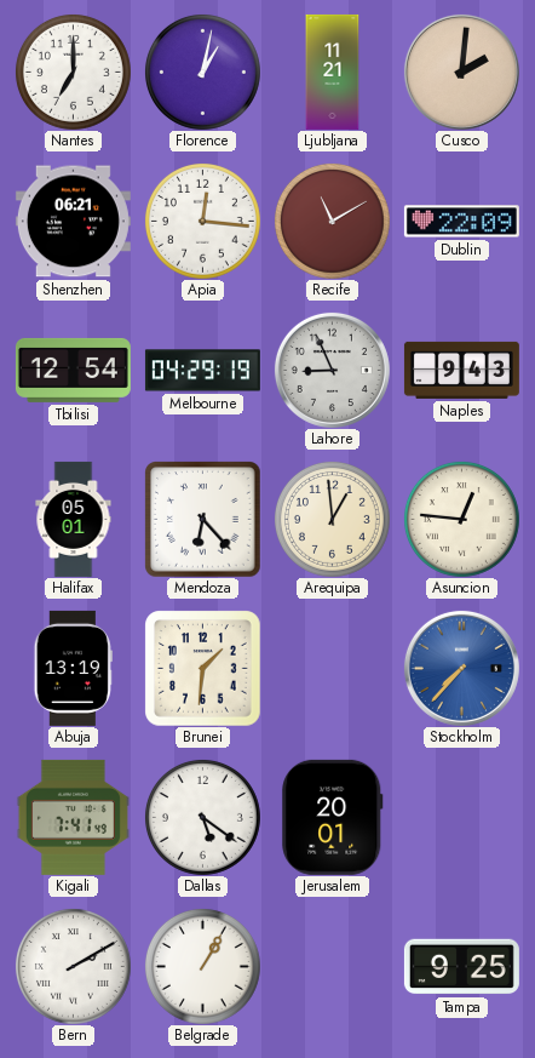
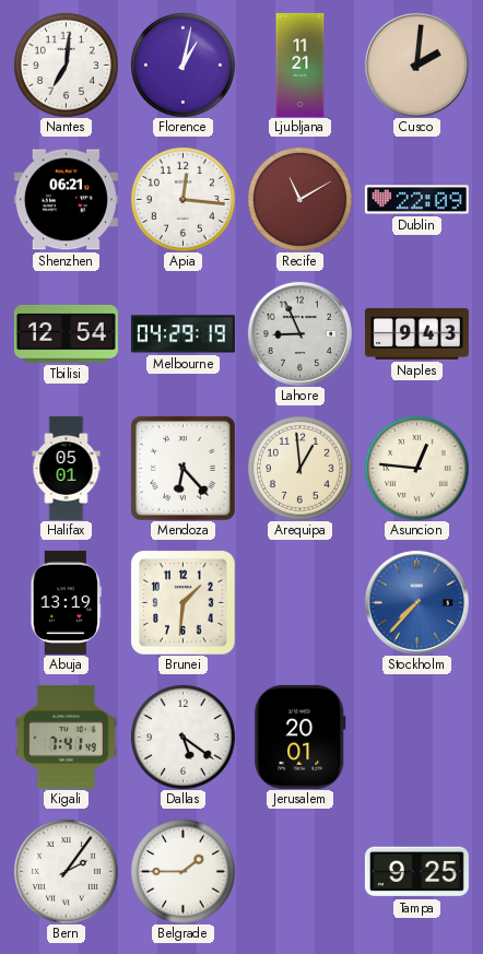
Nantes: 7:00 -> 7:01
Bern: 2:10 -> 2:06
Belgrade: 1:05 -> 1:45
